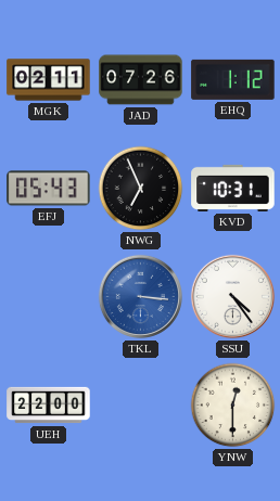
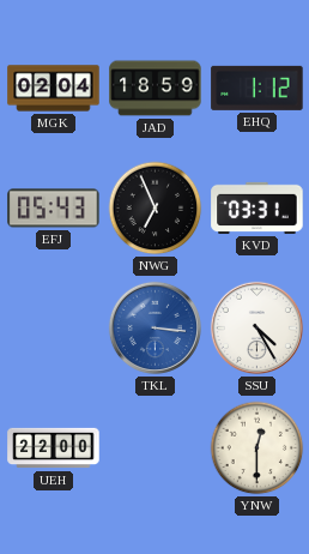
MGK: 02:11 -> 02:04
JAD: 07:26 -> 18:59
KVD: 10:31 -> 03:31
SSU: 4:24 -> 4:25
